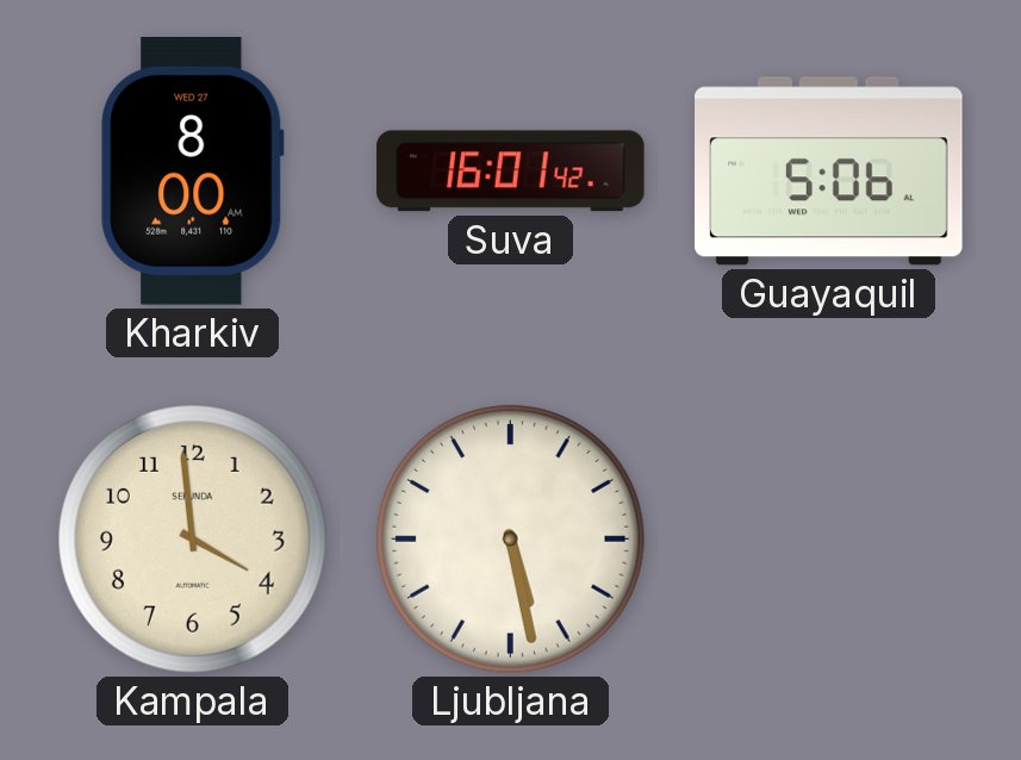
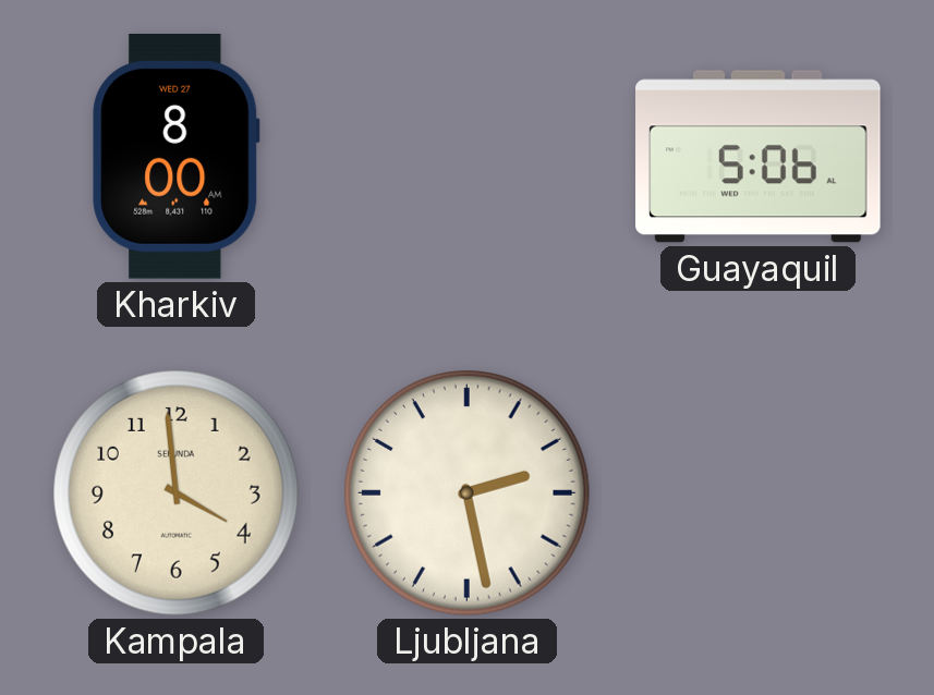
Suva: 16:01 -> none
Ljubljana: 5:28 -> 2:28
